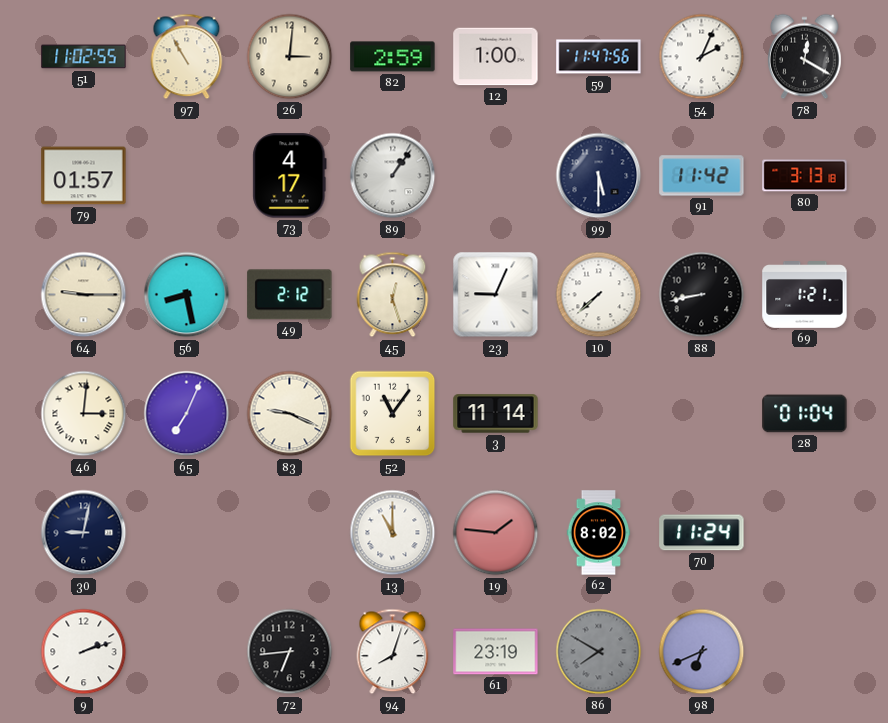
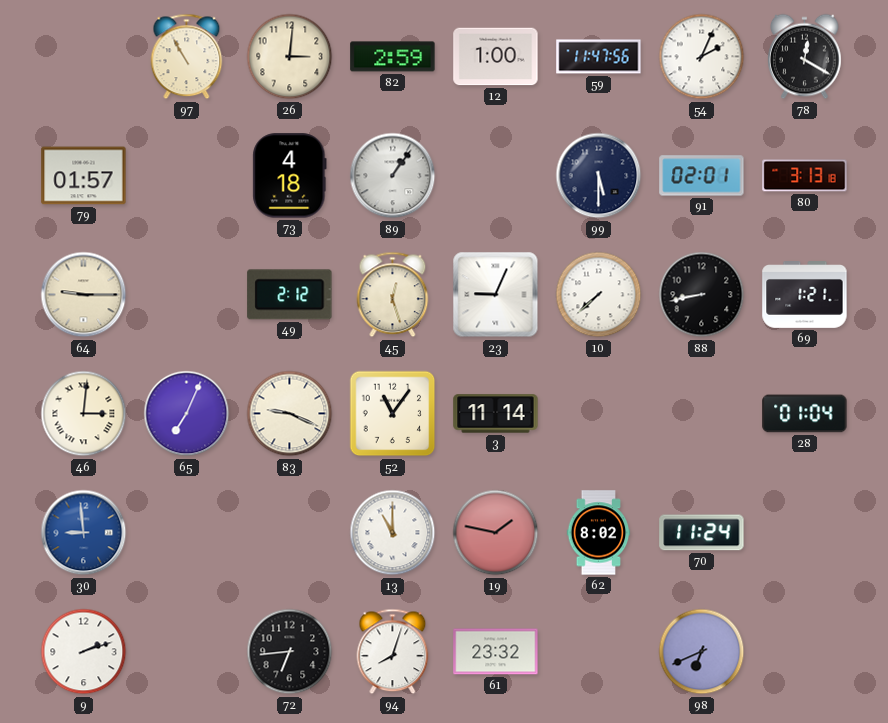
51: 11:02 -> none
73: 4:17 -> 4:18
91: 11:42 -> 02:01
56: 8:28 -> none
30: 9:02 -> 8:59
30 dial: navy -> blue
19: 1:46 -> 1:47
61: 23:19 -> 23:32
86: 7:50 -> none
